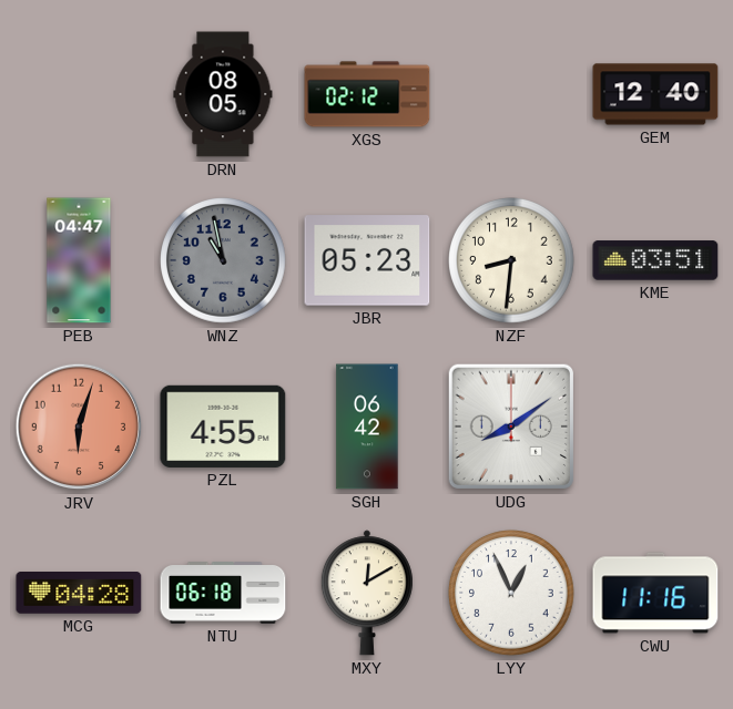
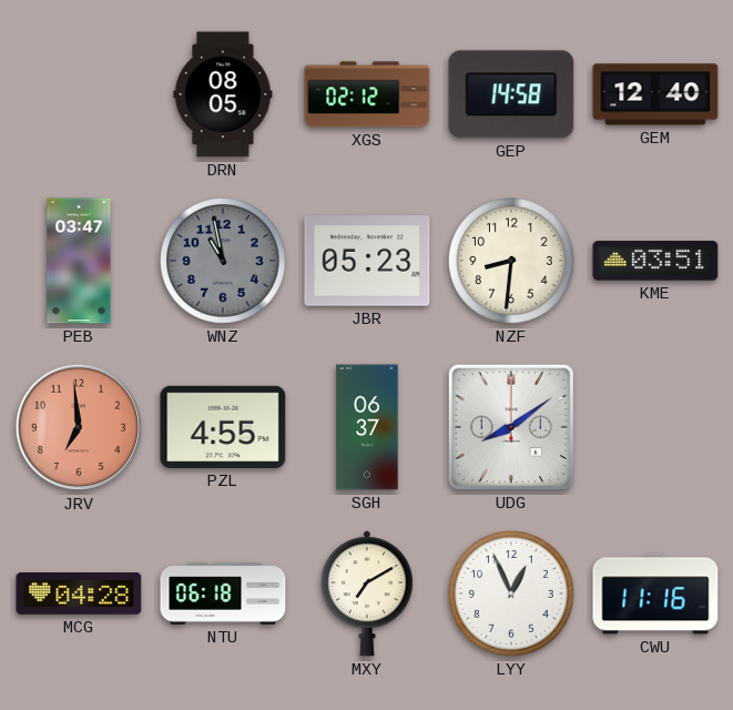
GEP: none -> 14:58
PEB: 04:47 -> 03:47
JRV: 6:03 -> 6:59
SGH: 06:42 -> 06:37
MXY: 12:10 -> 7:10
